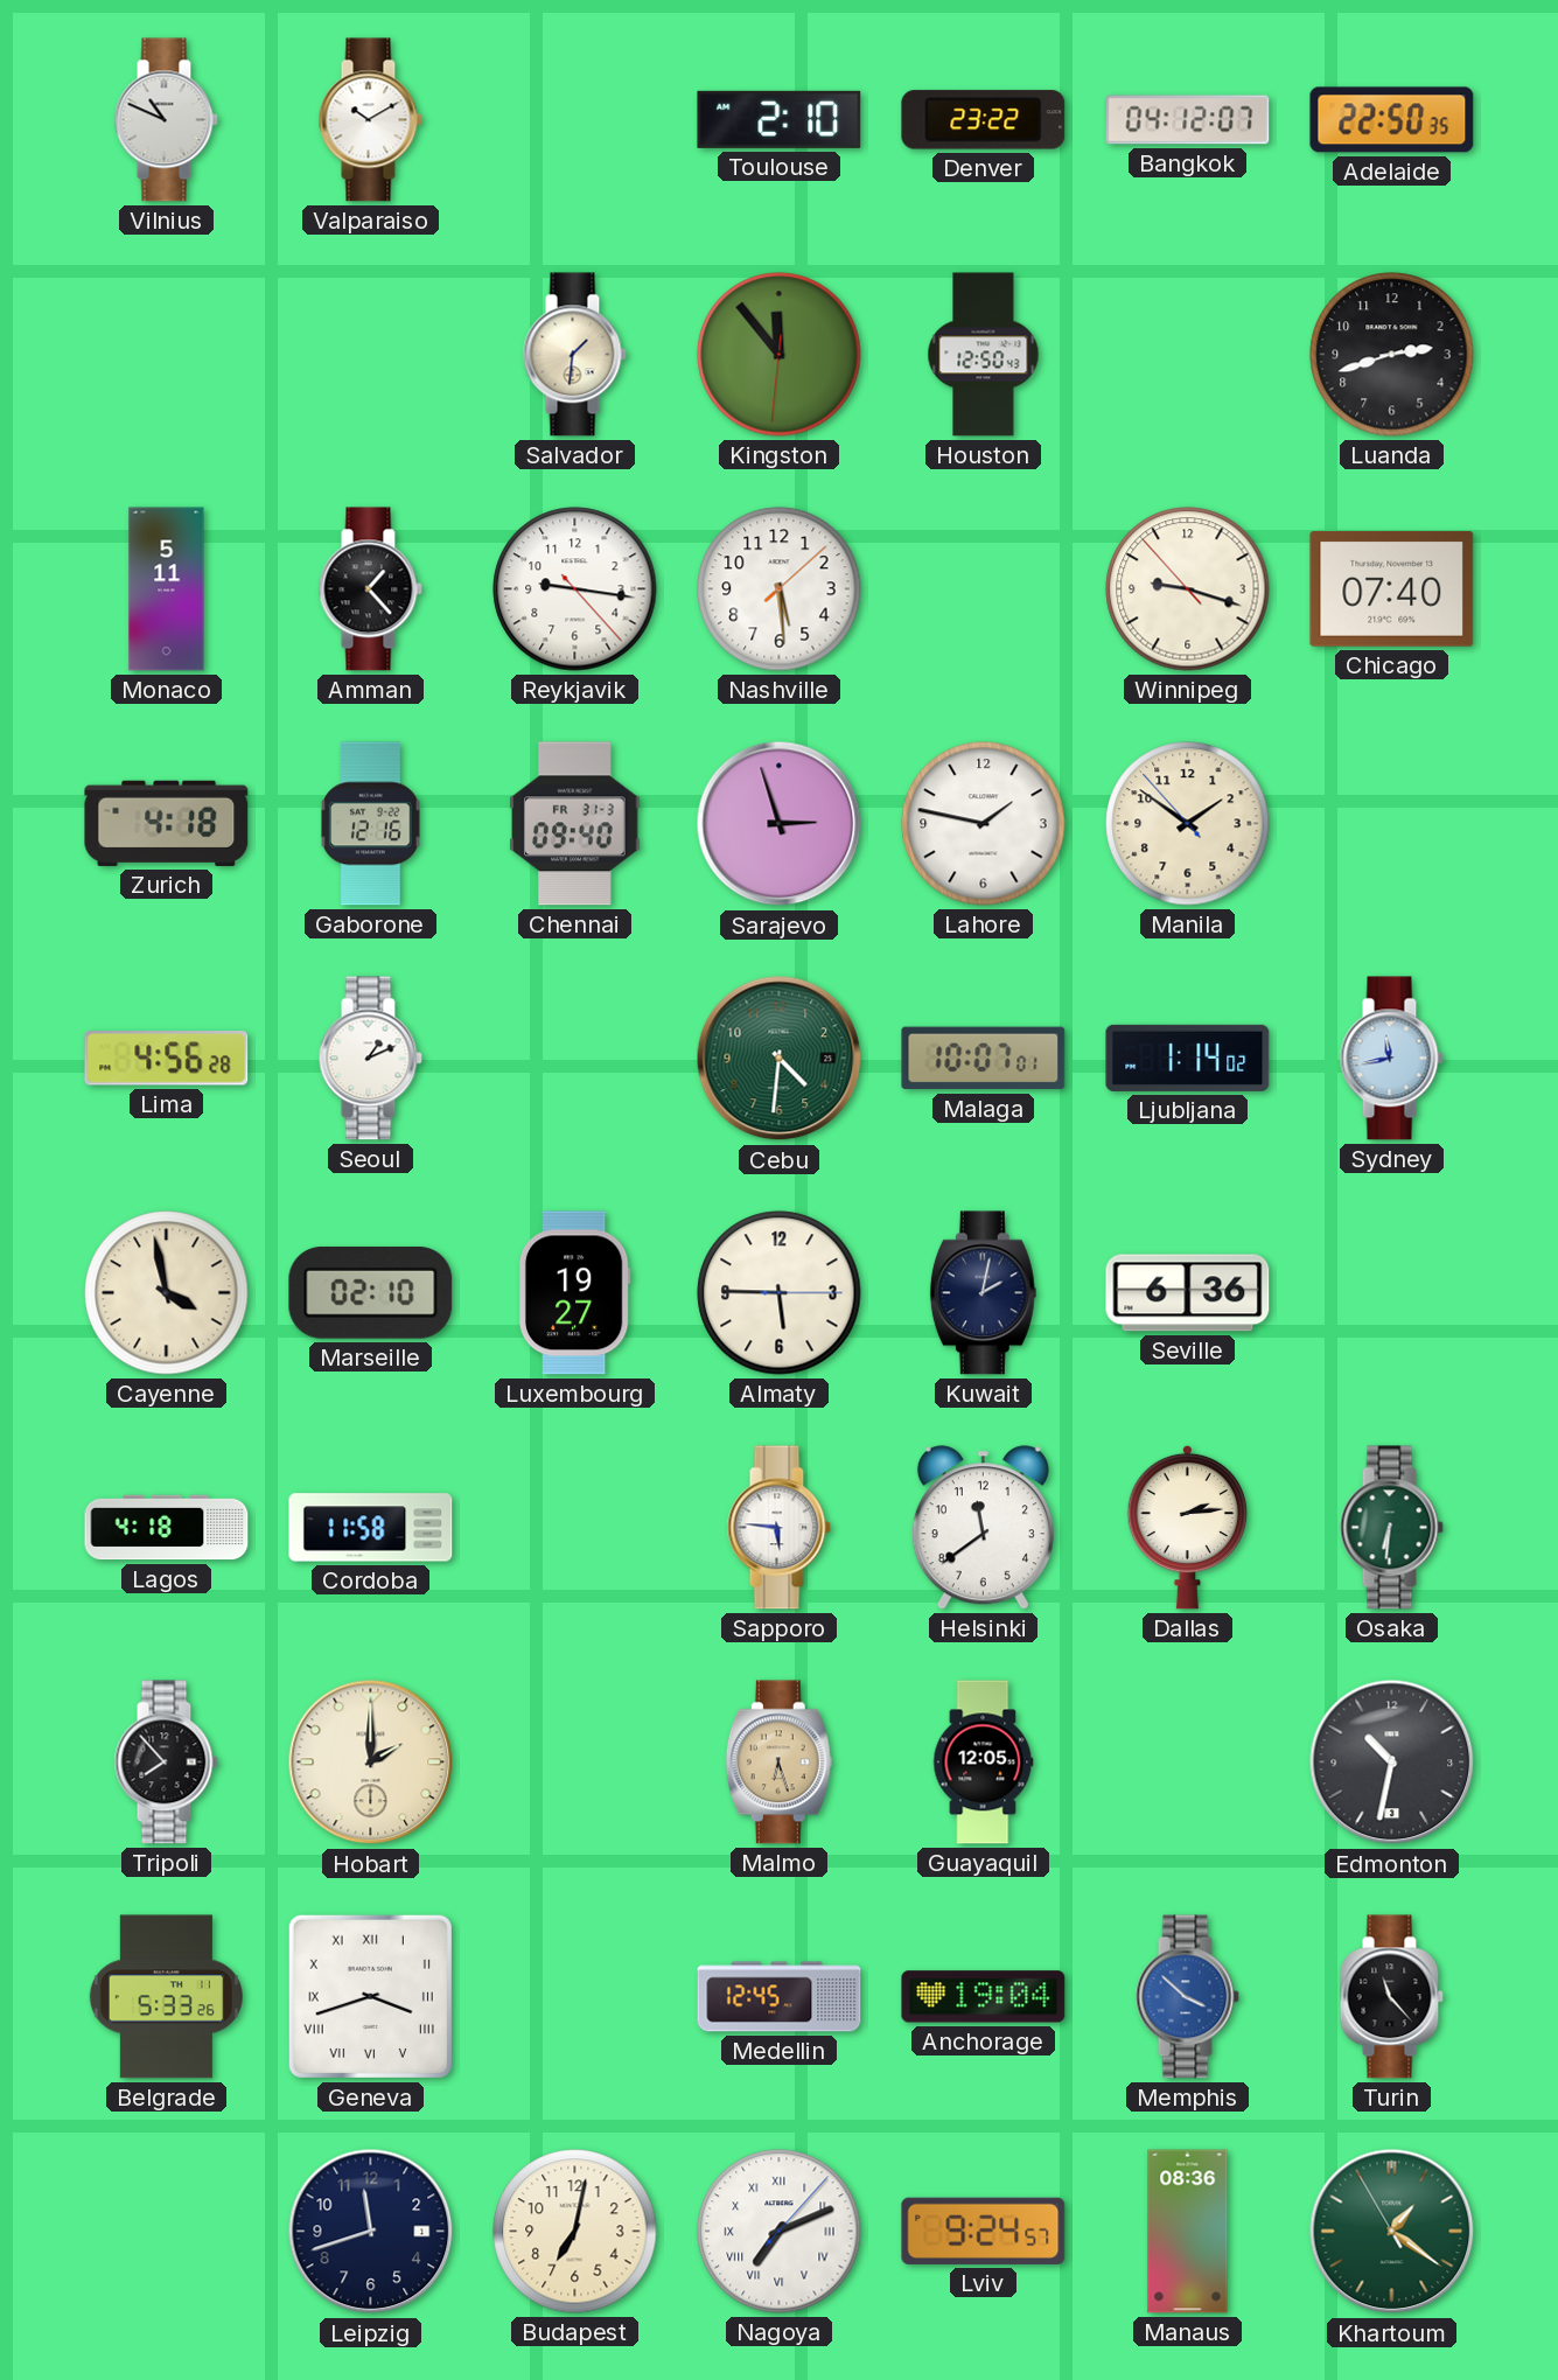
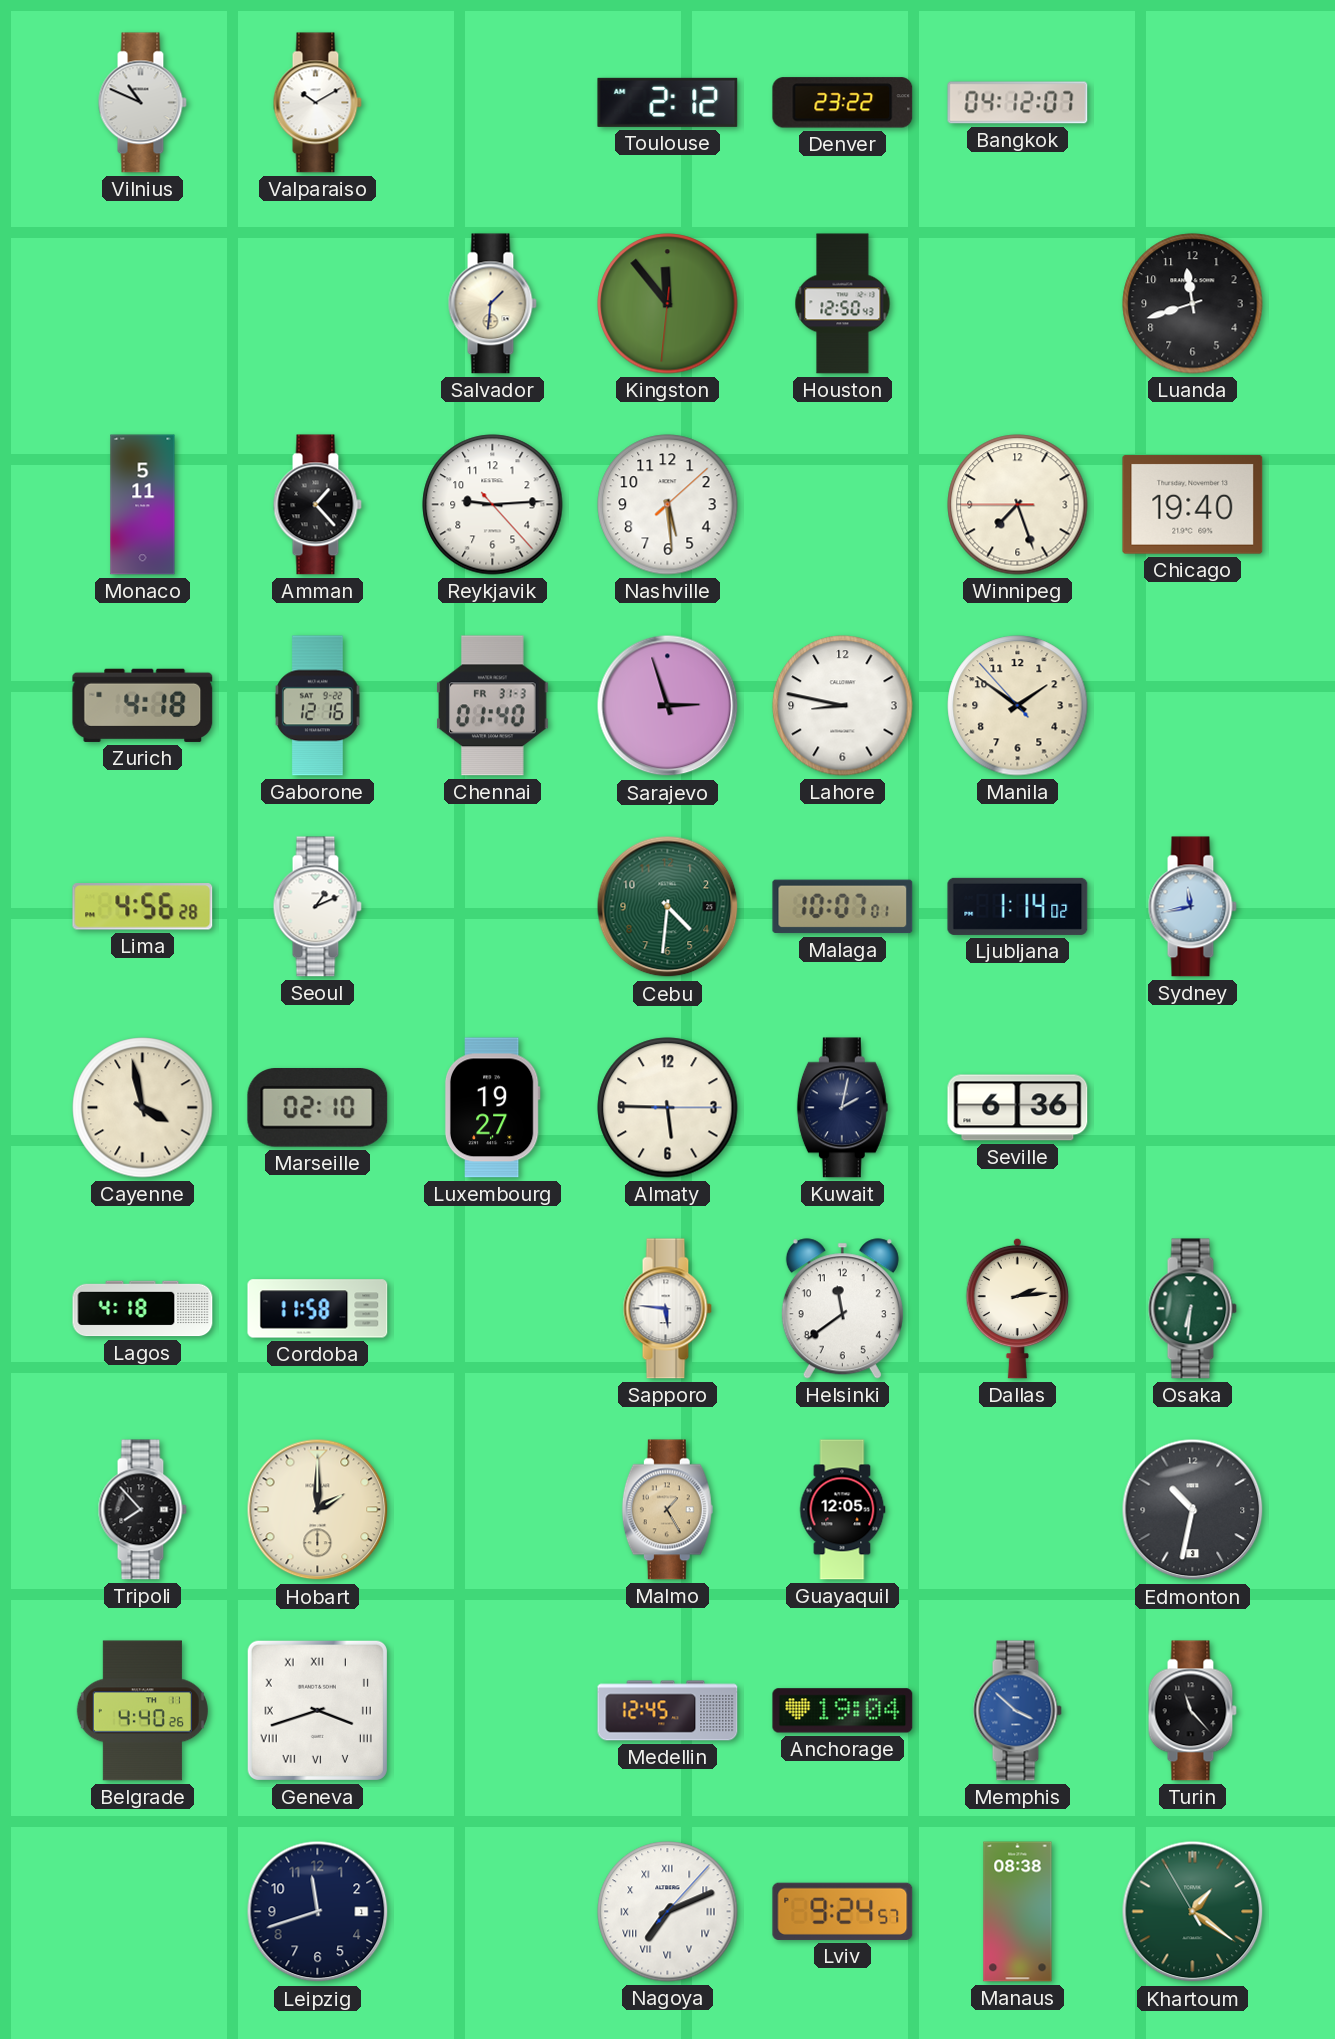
Toulouse: 2:10 -> 2:12
Adelaide: 22:50 -> none
Luanda: 2:42 -> 11:42
Reykjavik: 9:16 -> 9:14
Winnipeg: 9:17 -> 7:26
Chicago: 07:40 -> 19:40
Chennai: 09:40 -> 01:40
Lahore: 1:47 -> 8:47
Malmo: 6:27 -> 1:25
Belgrade: 5:33 -> 4:40
Budapest: 7:02 -> none
Manaus: 08:36 -> 08:38
